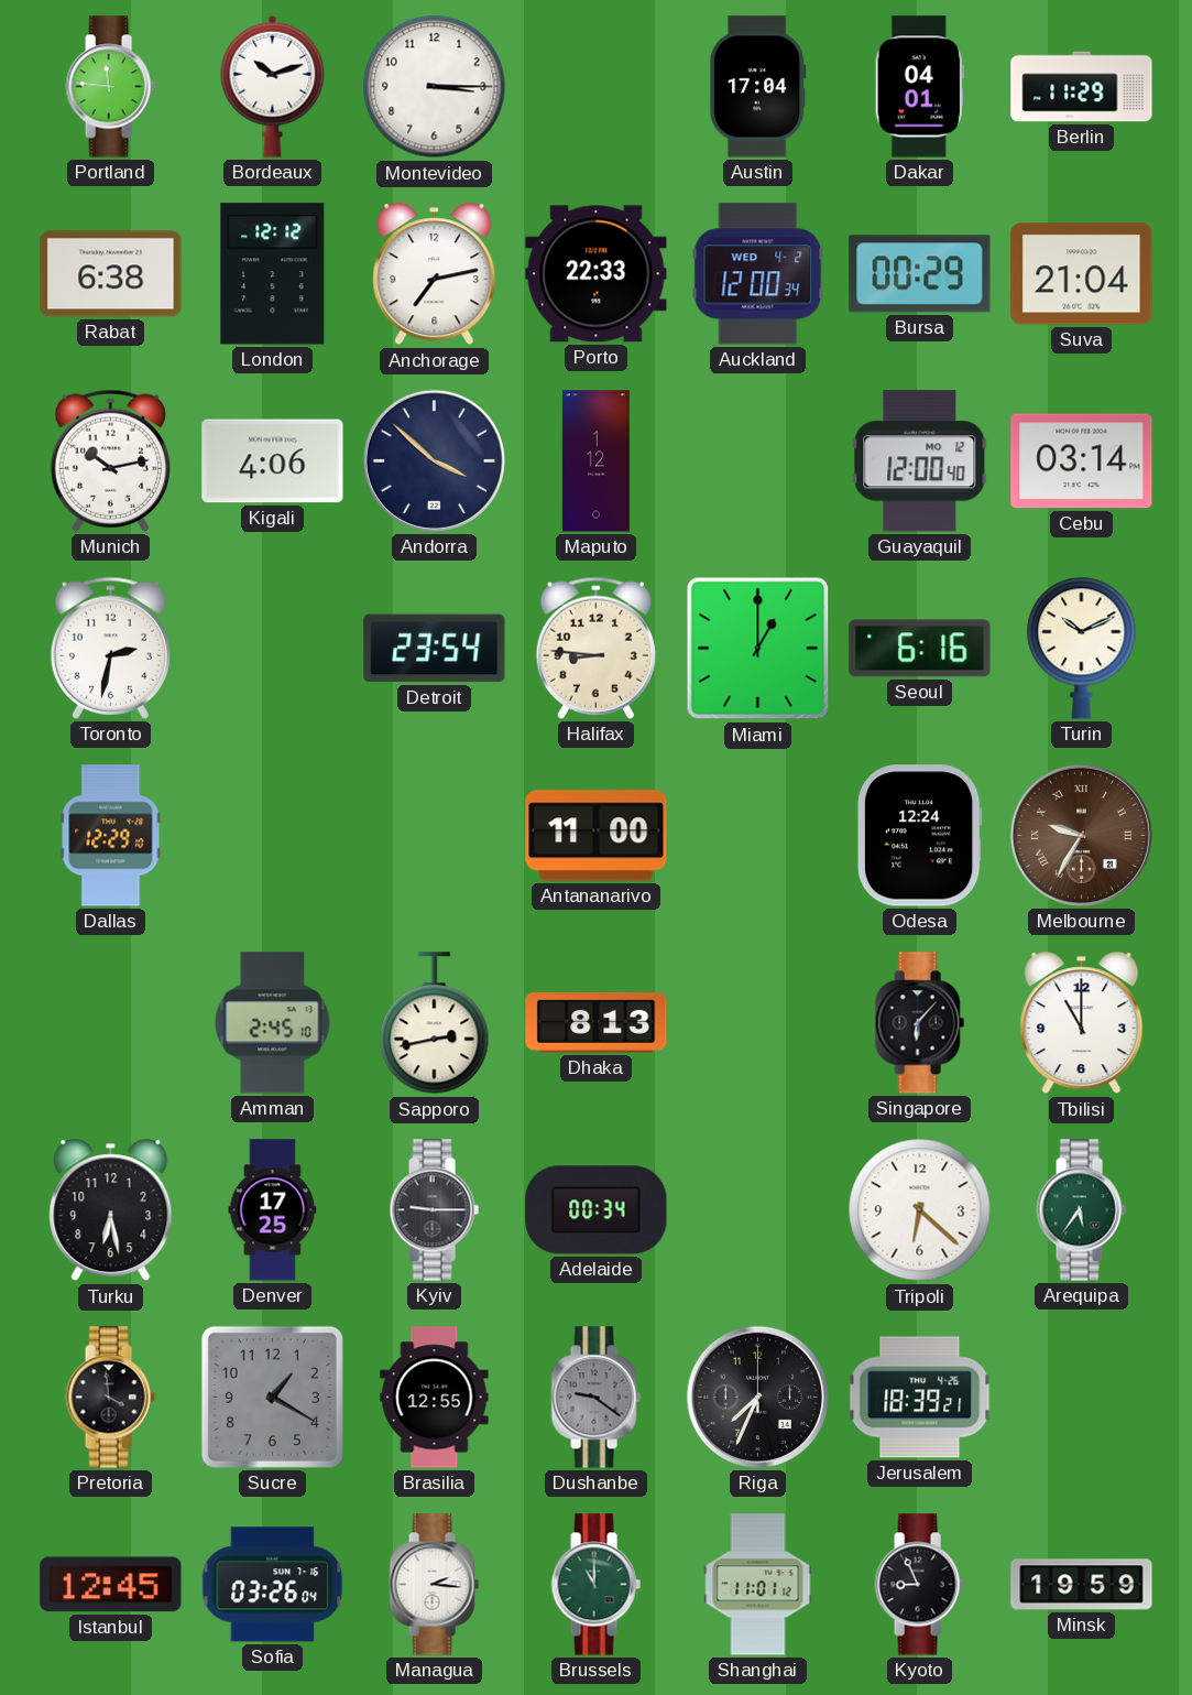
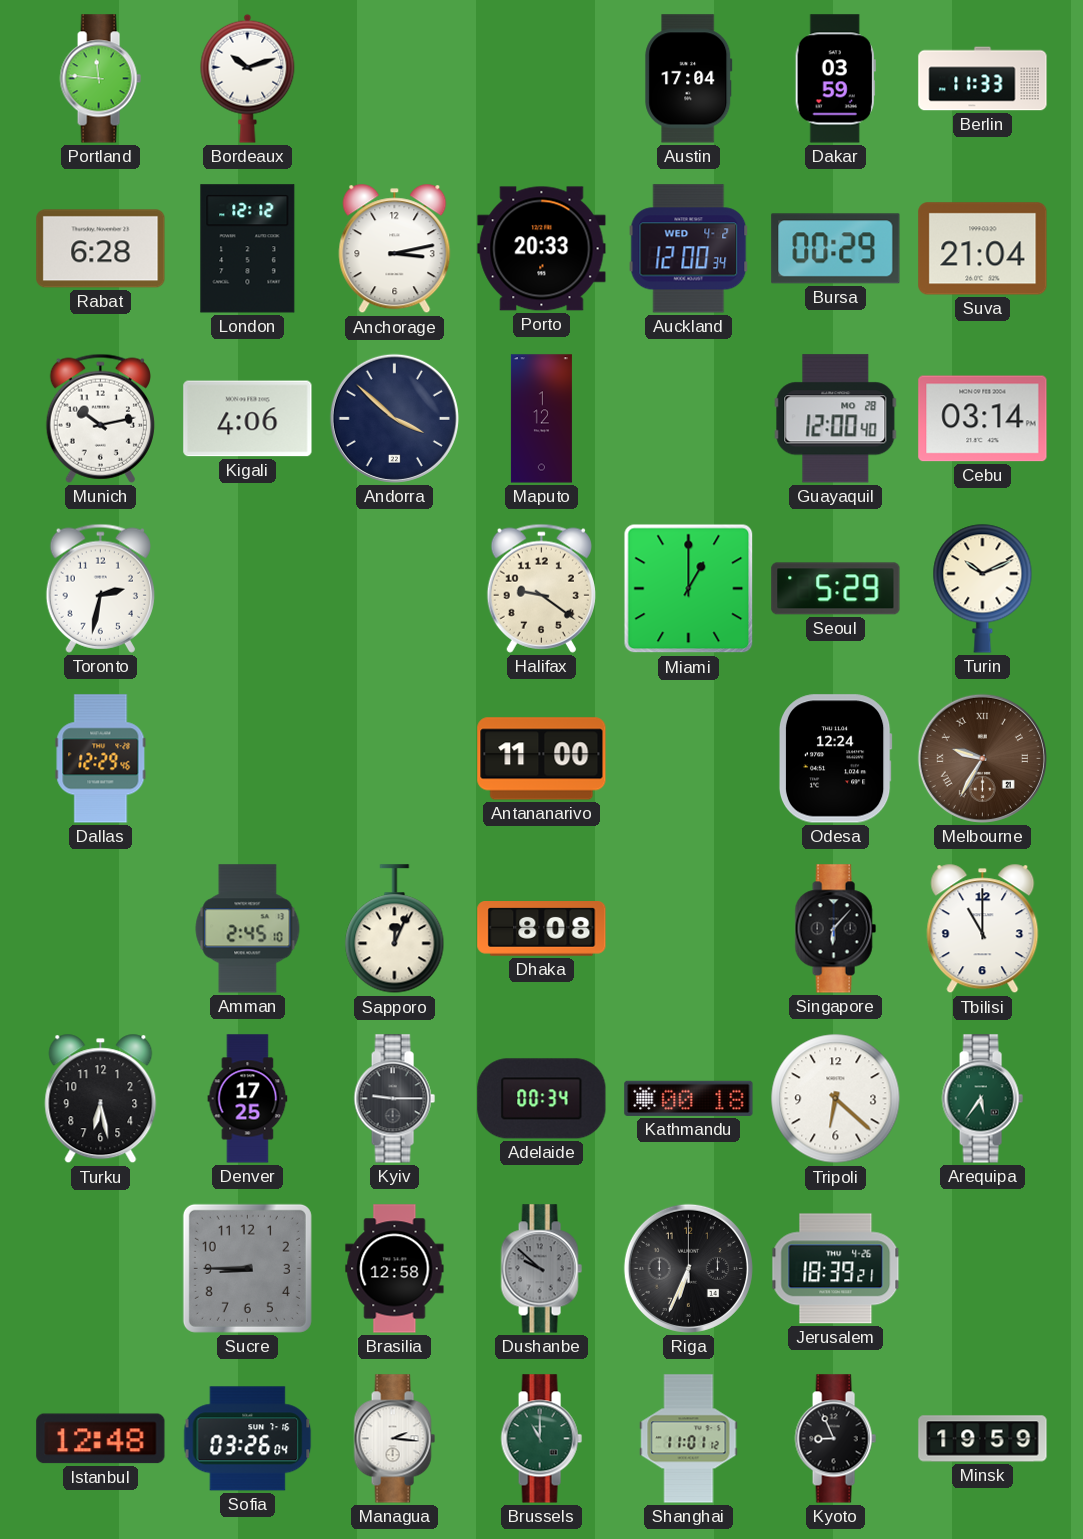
Montevideo: 3:15 -> none
Dakar: 04:01 -> 03:59
Berlin: 11:29 -> 11:33
Rabat: 6:38 -> 6:28
Anchorage: 7:13 -> 3:13
Porto: 22:33 -> 20:33
Guayaquil date: MO 12 -> MO 28
Detroit: 23:54 -> none
Halifax: 8:46 -> 9:21
Seoul: 6:16 -> 5:29
Dallas: 12:29:10 -> 12:29:46
Sapporo: 2:43 -> 12:04
Dhaka: 8:13 -> 8:08
Kathmandu: none -> 00:18
Pretoria: 3:59 -> none
Sucre: 1:20 -> 8:45
Brasilia: 12:55 -> 12:58
Dushanbe: 9:21 -> 9:52
Riga: 7:34 -> 6:34
Istanbul: 12:45 -> 12:48
